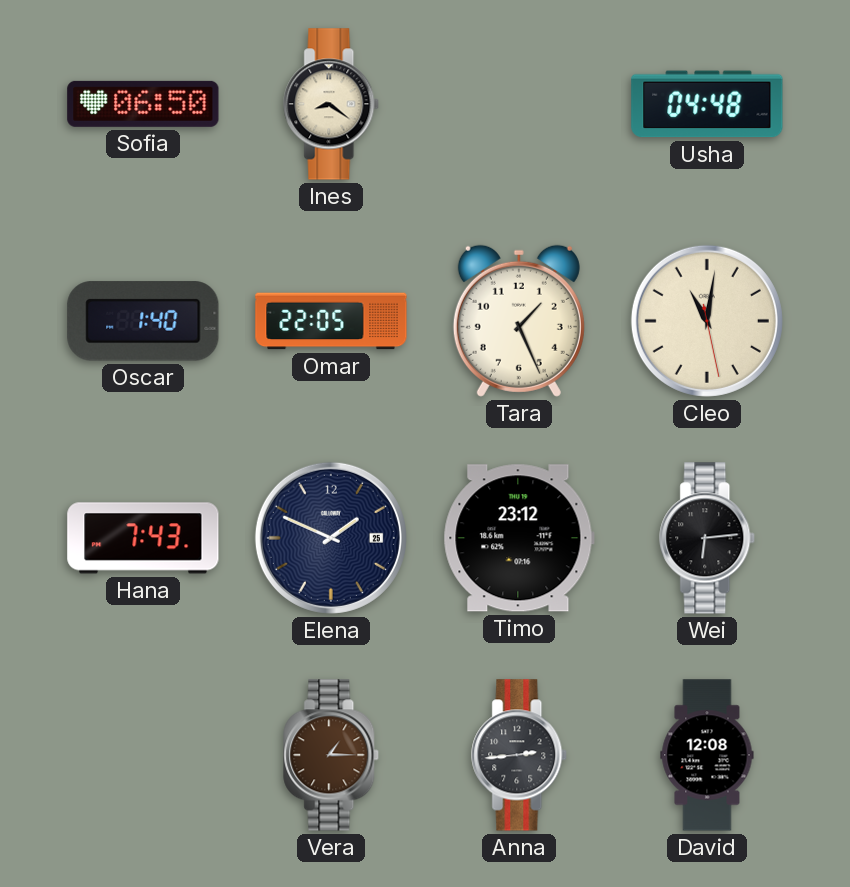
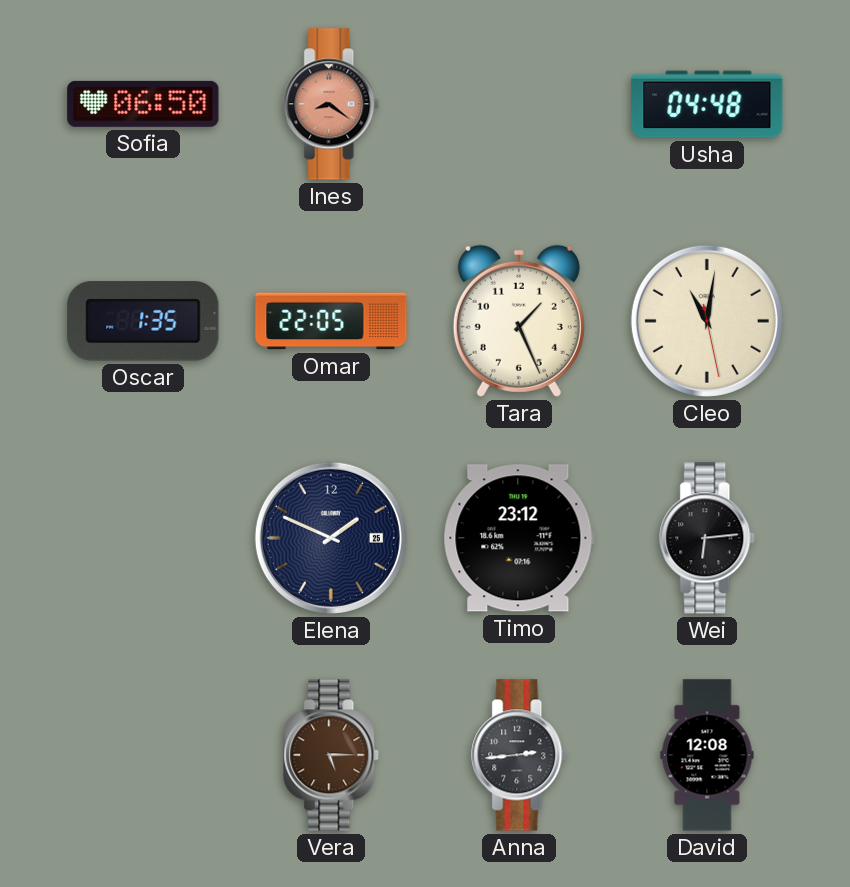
Ines dial: cream -> salmon
Oscar: 1:40 -> 1:35
Hana: 7:43 -> none
Vera: 1:15 -> 5:15
